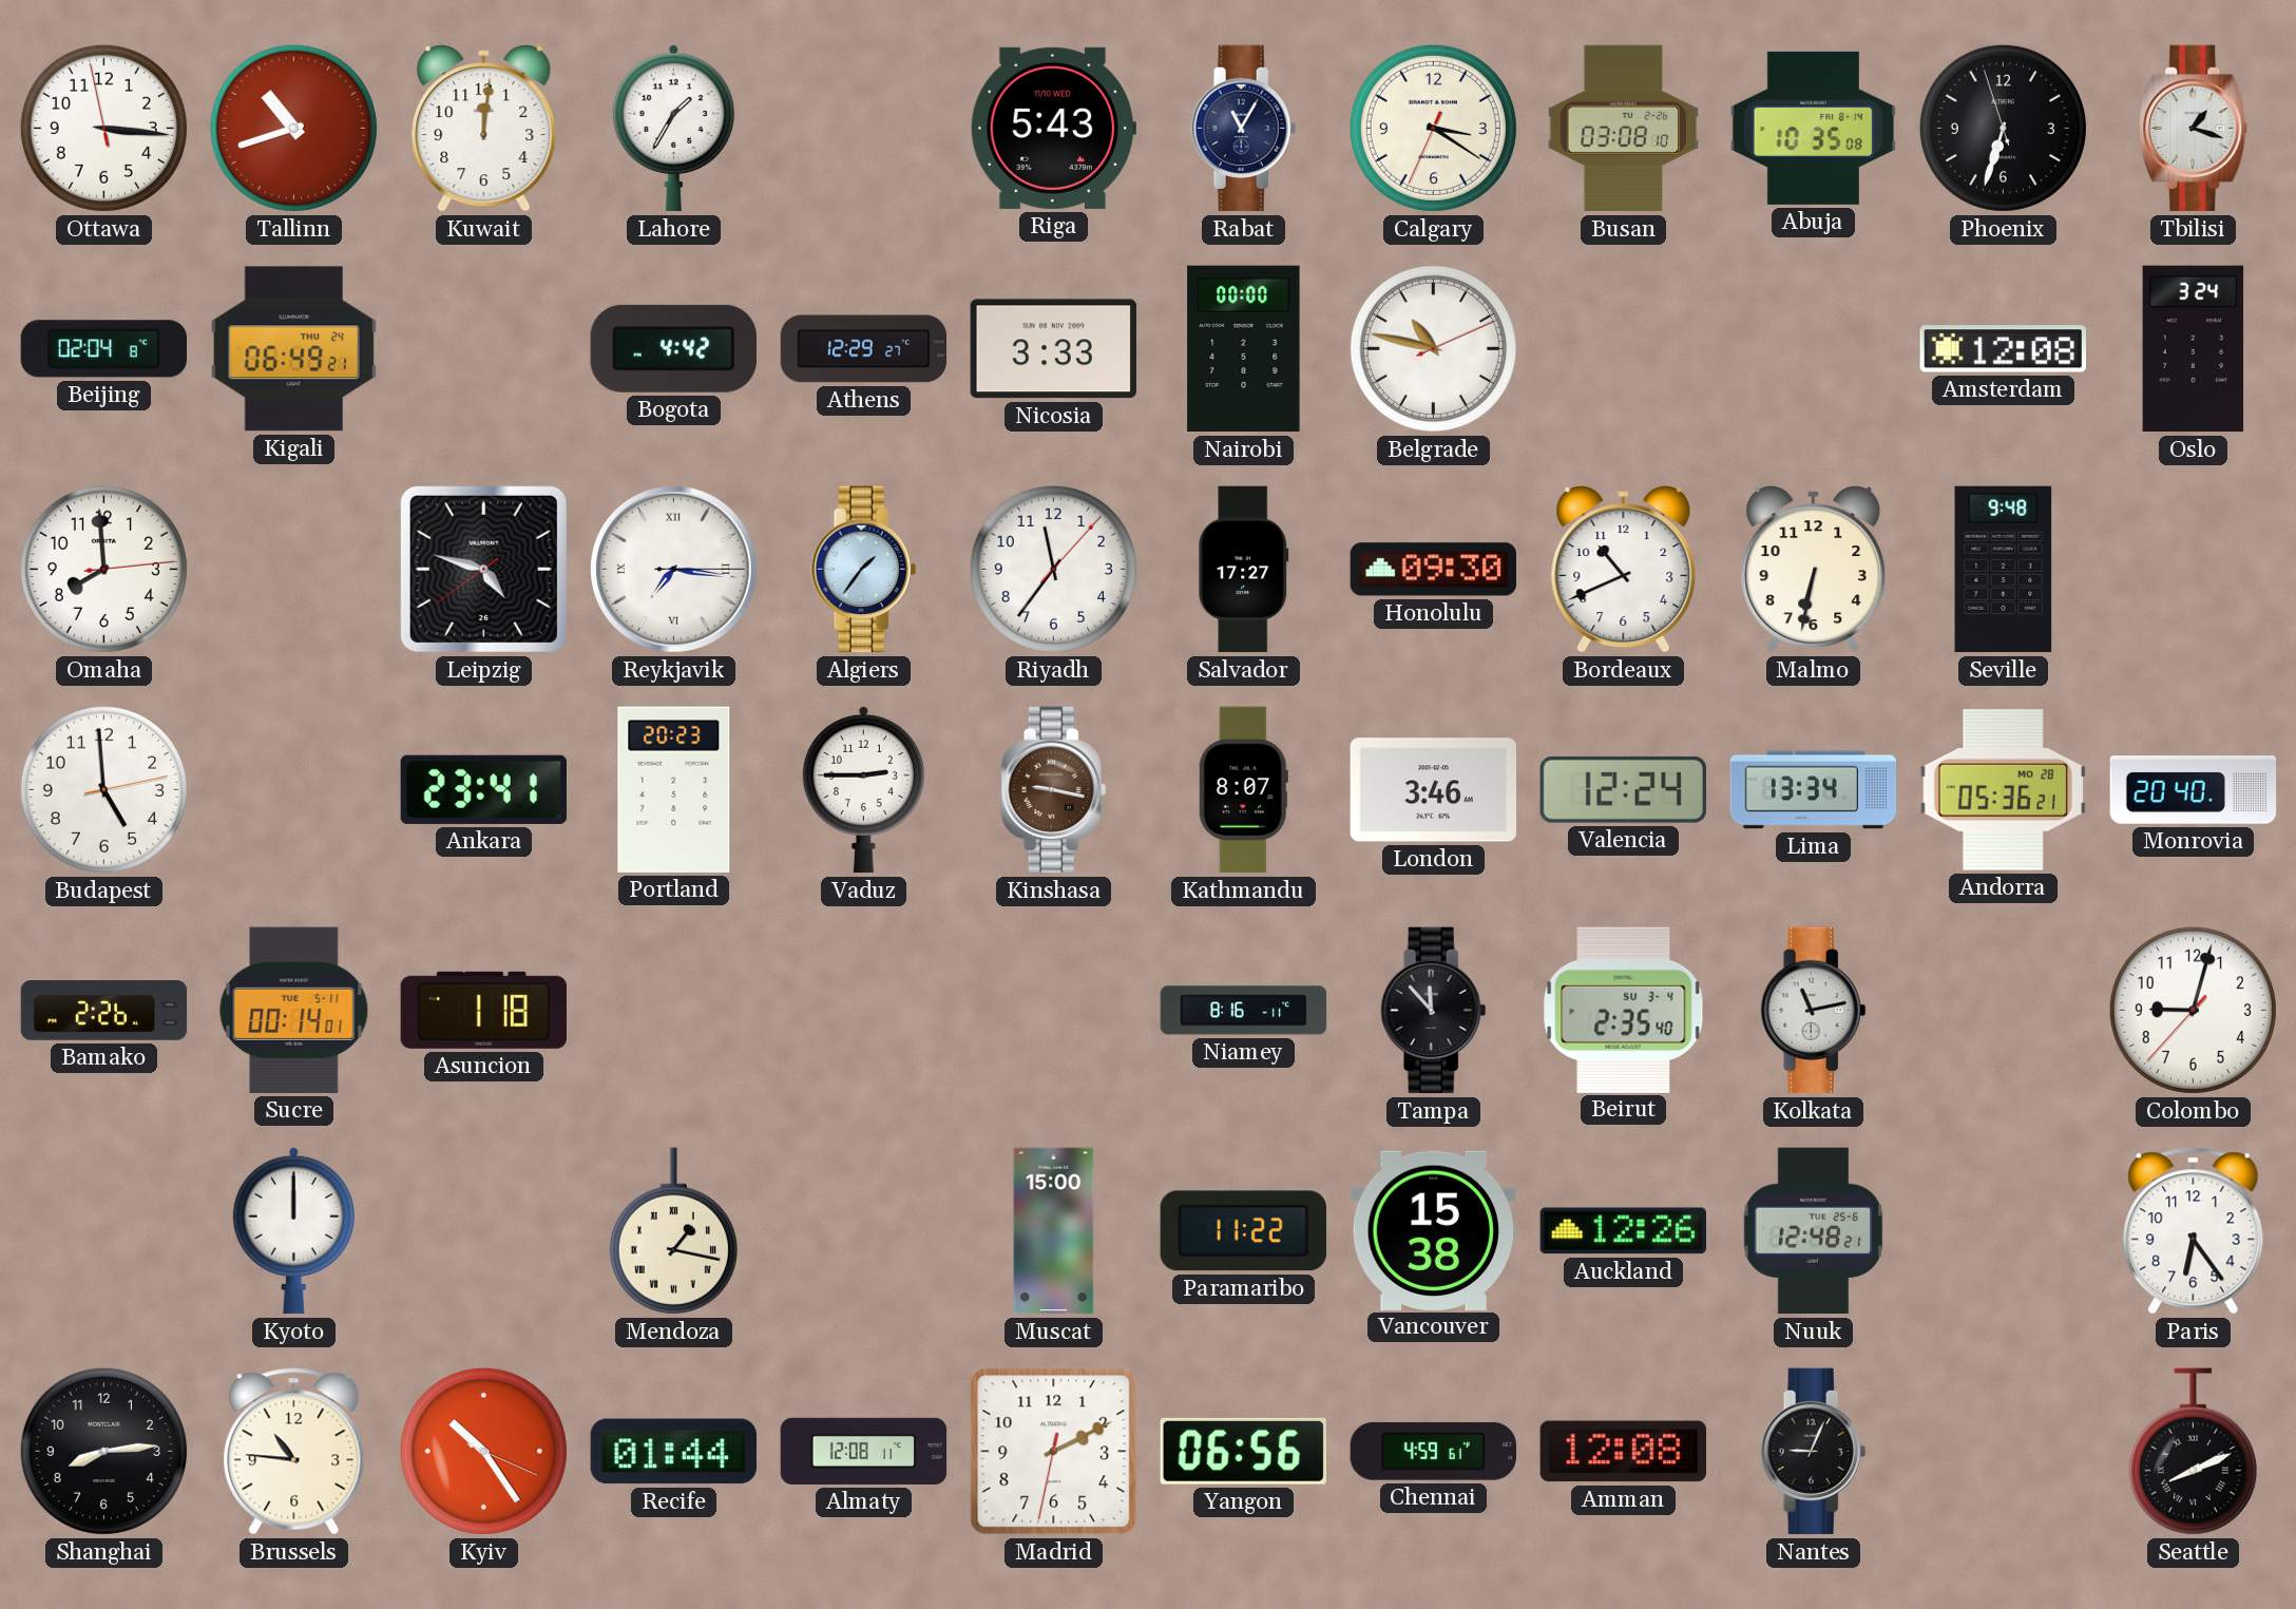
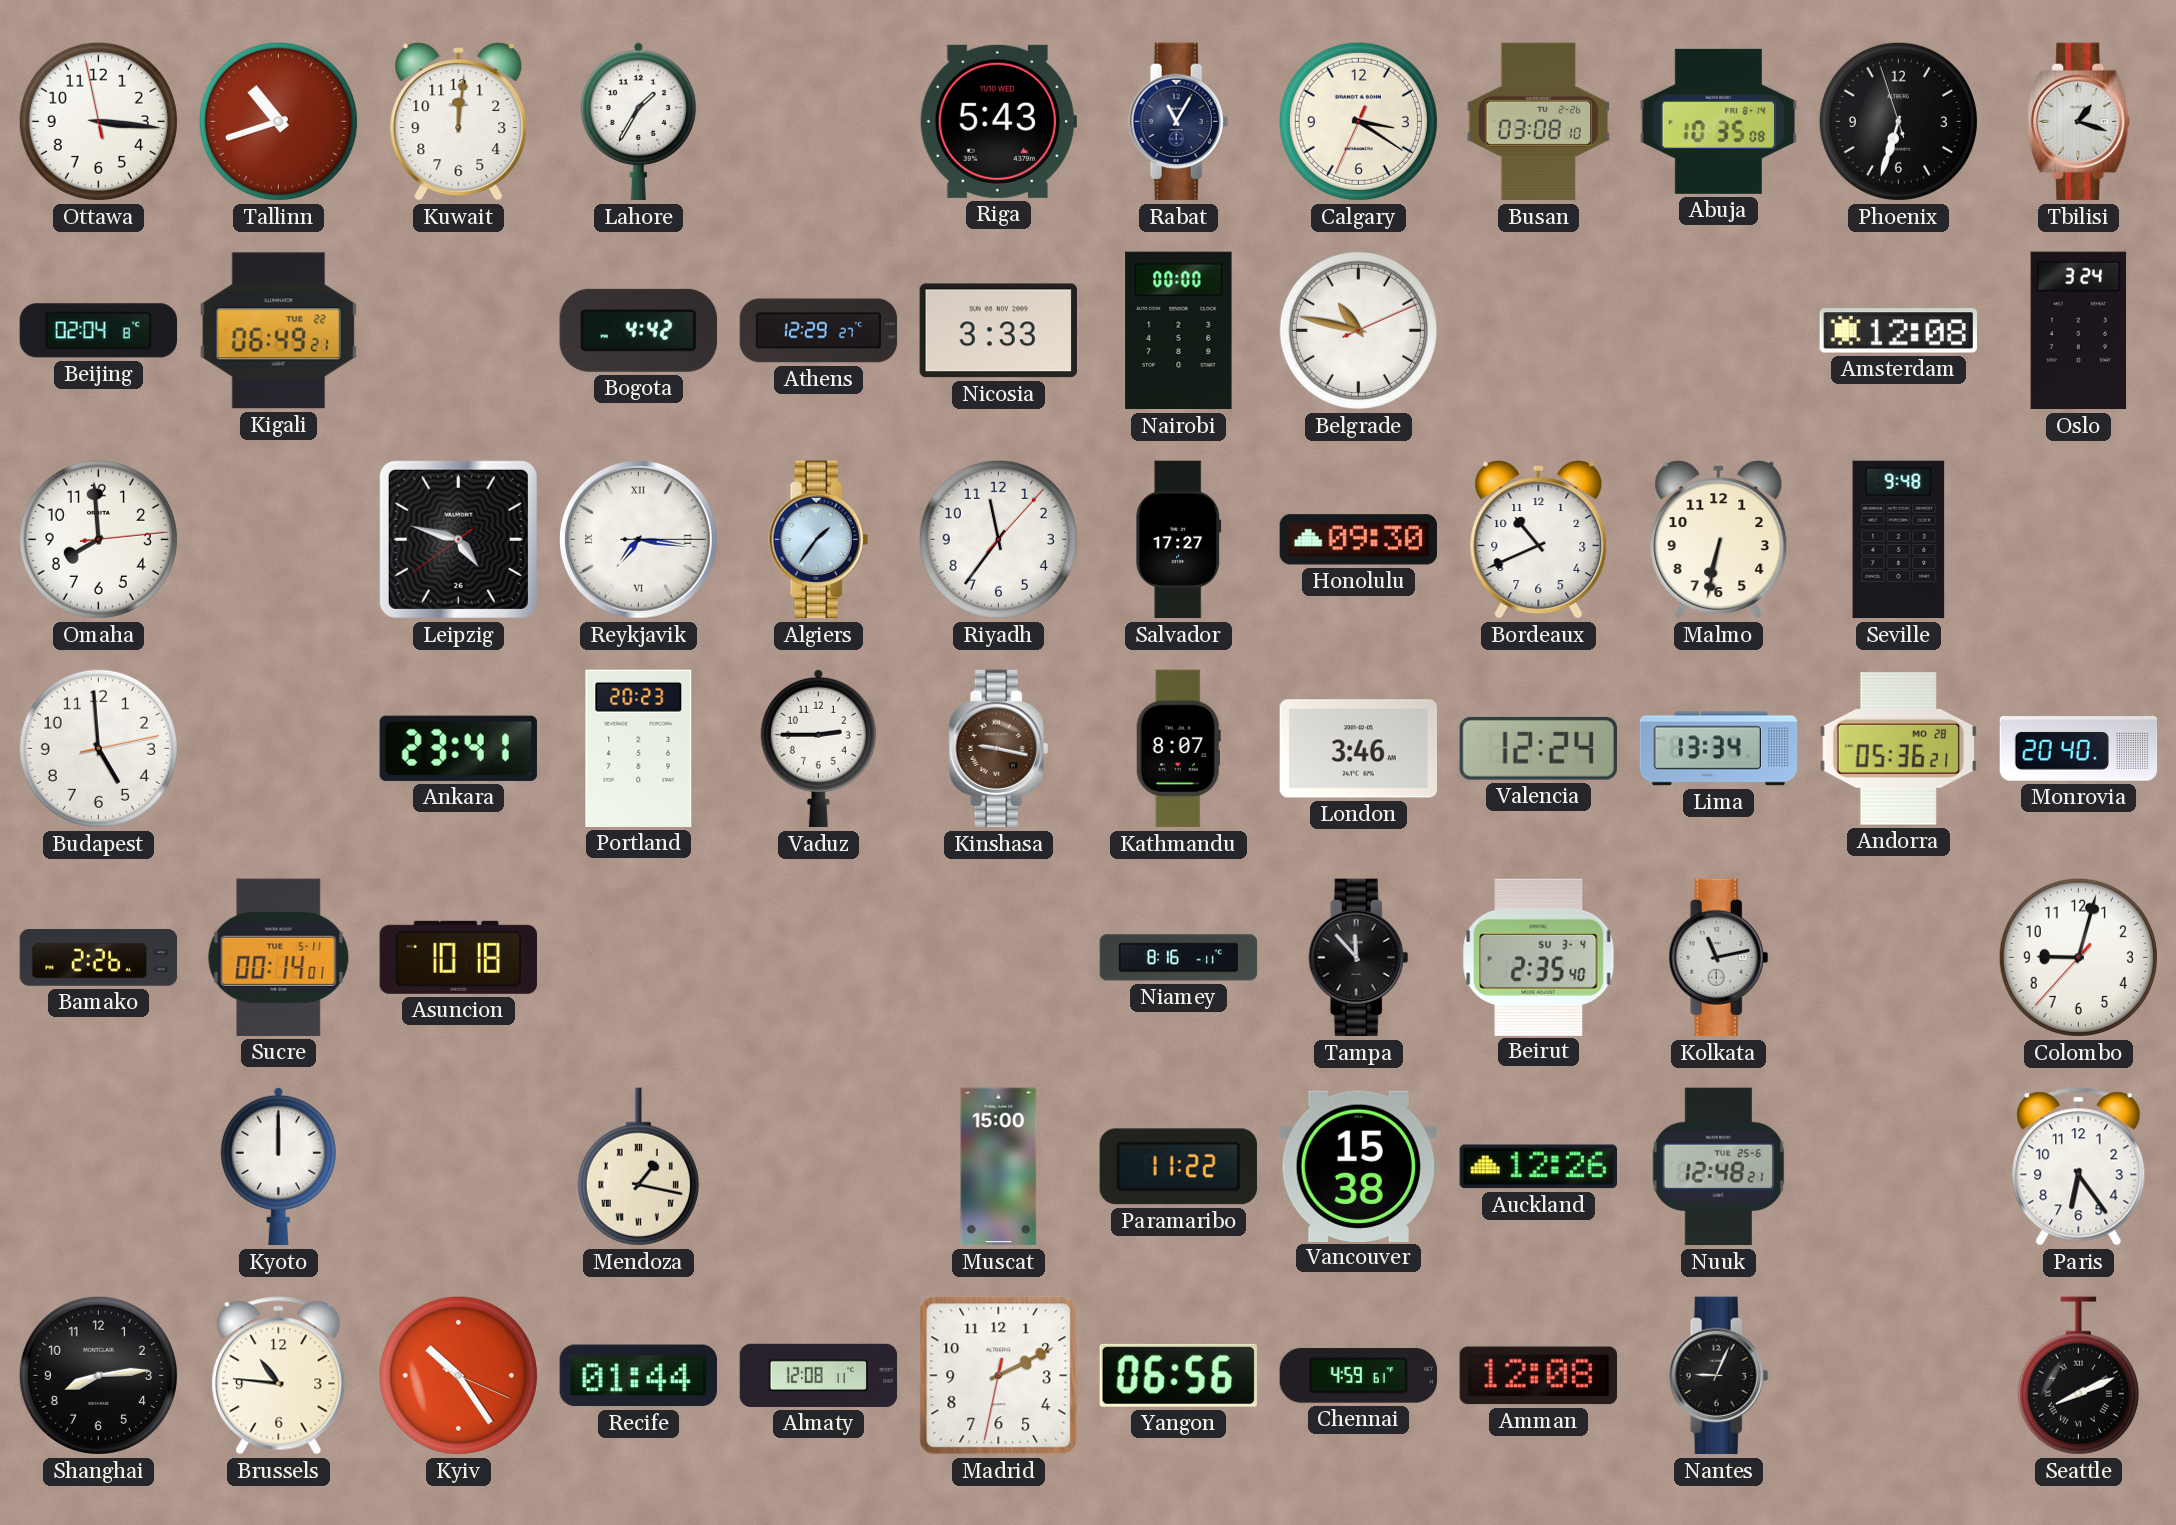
Kigali date: THU 24 -> TUE 22
Asuncion: 1:18 -> 10:18
